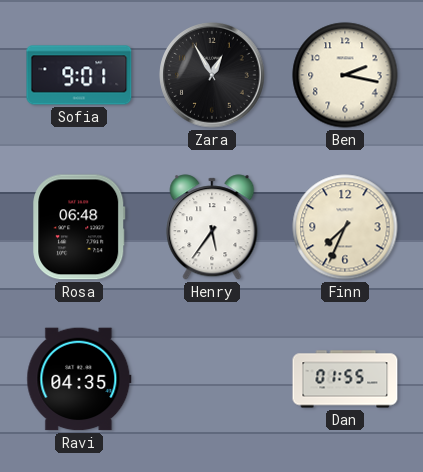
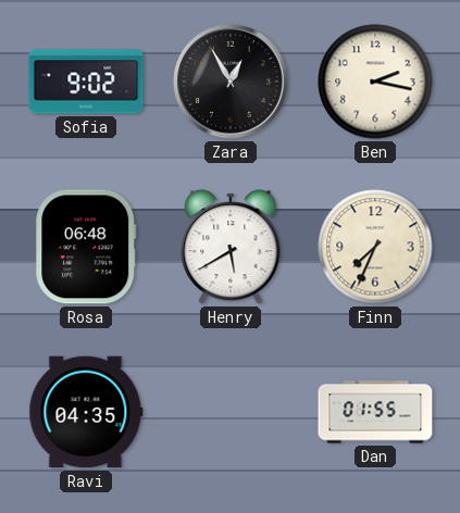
Sofia: 9:01 -> 9:02
Henry: 5:36 -> 5:40
